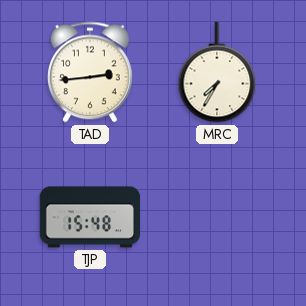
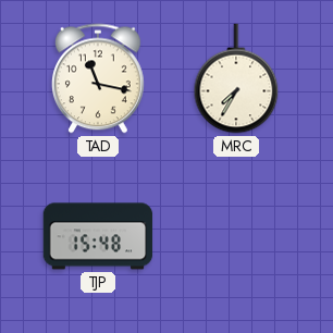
TAD: 2:44 -> 11:17
